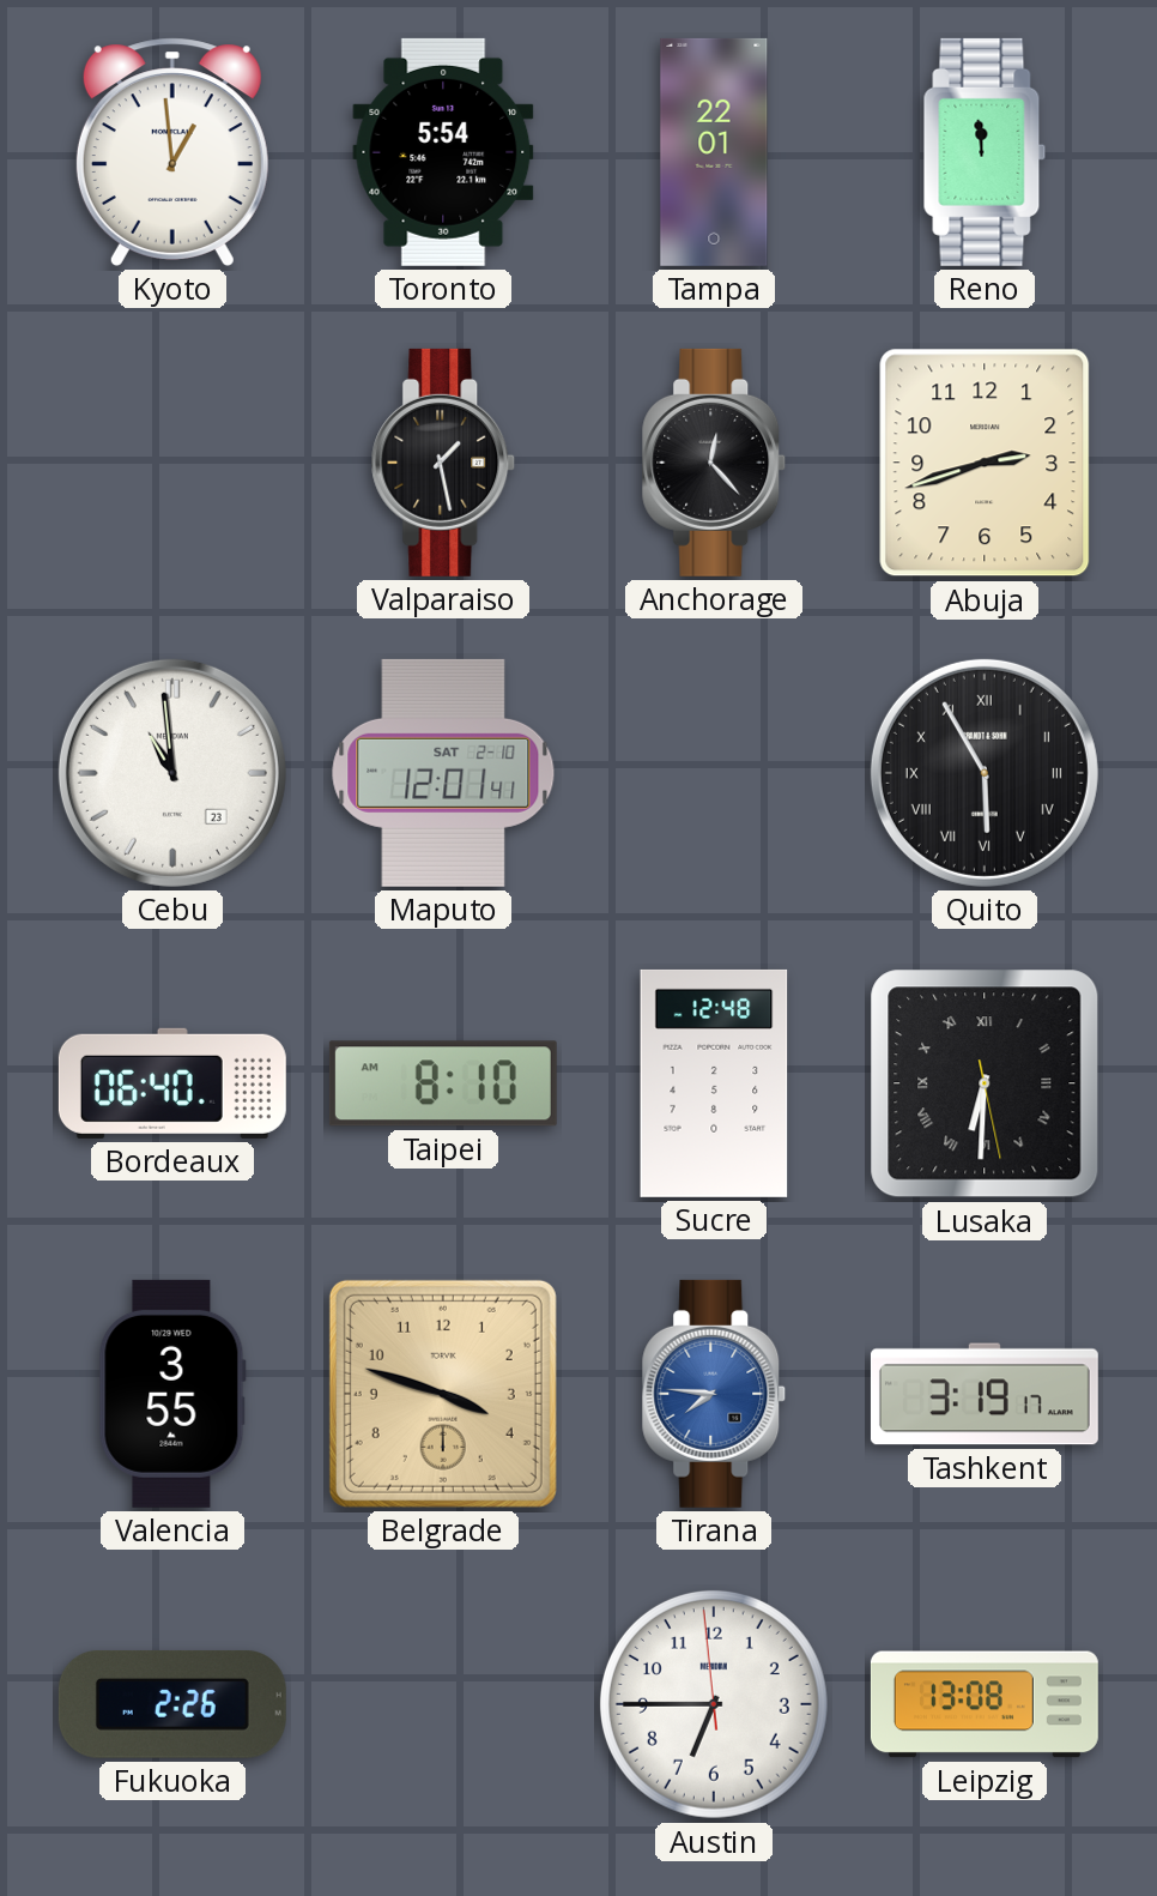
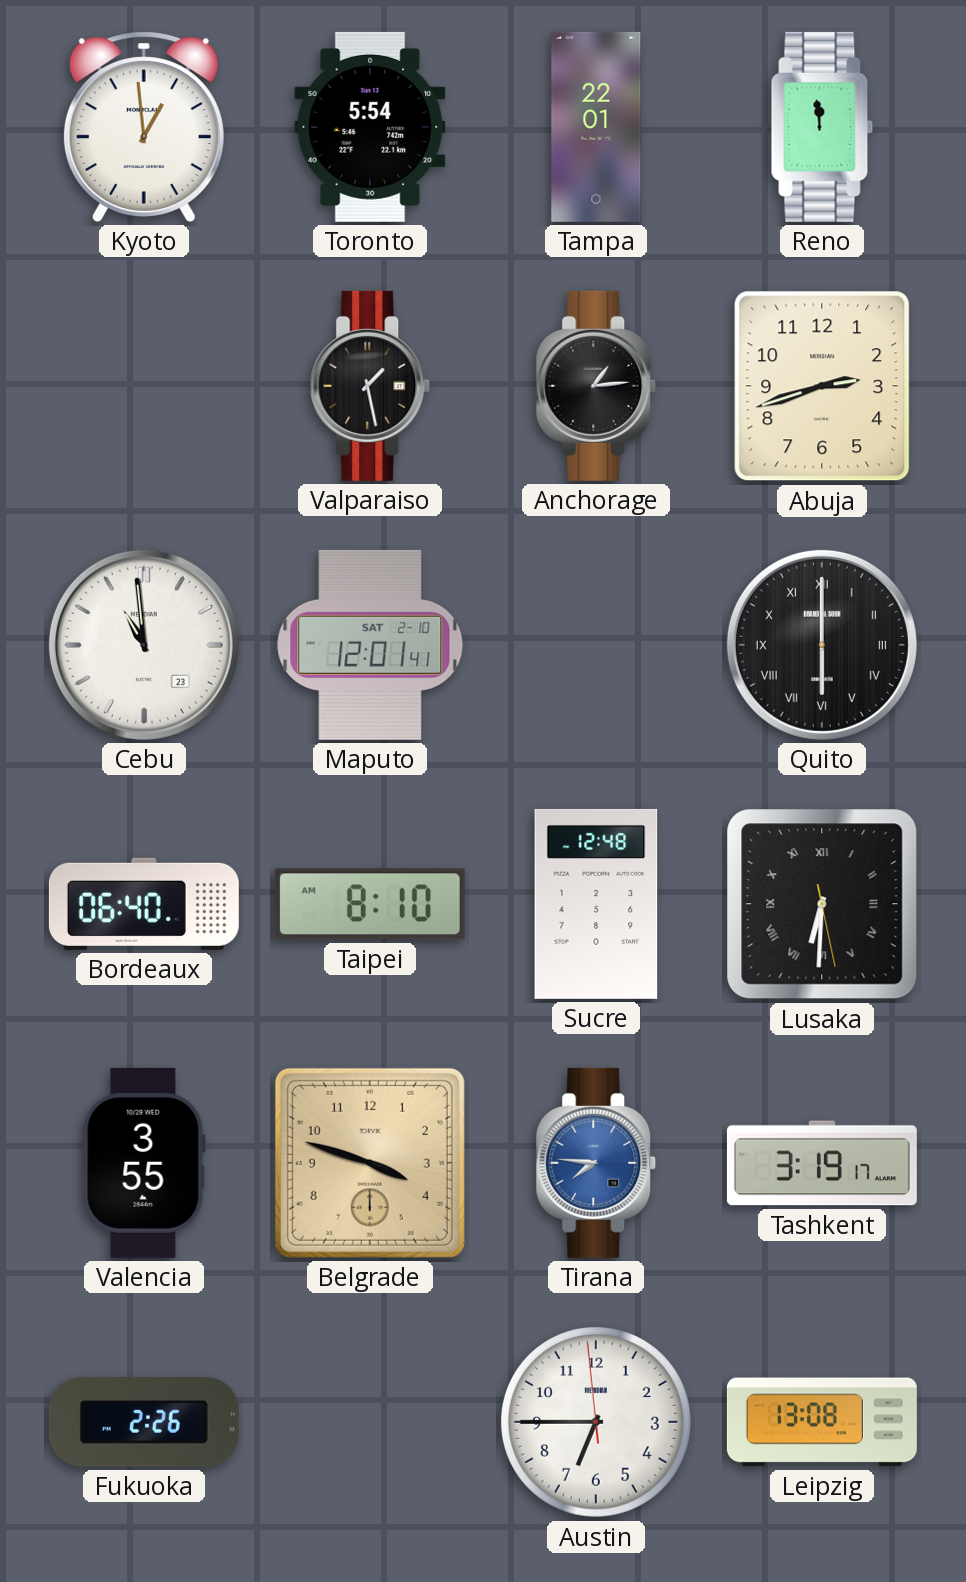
Anchorage: 12:23 -> 1:14
Quito: 5:55 -> 6:00
